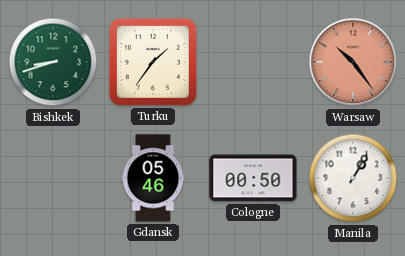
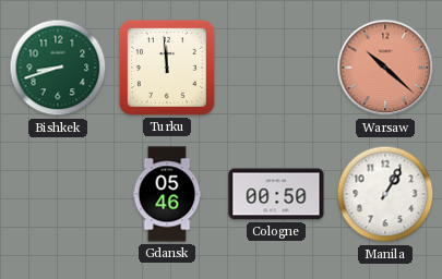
Turku: 1:36 -> 11:59
Warsaw: 10:24 -> 10:22
